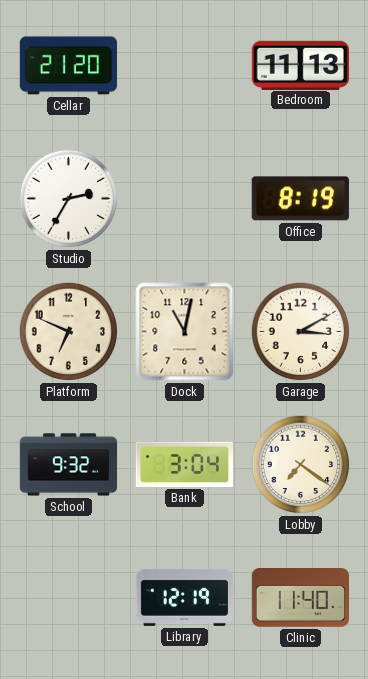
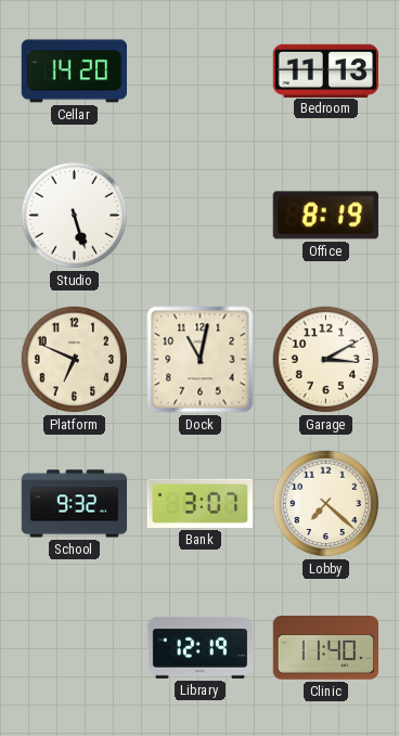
Cellar: 21:20 -> 14:20
Studio: 2:35 -> 5:27
Bank: 3:04 -> 3:07
Lobby: 7:21 -> 7:22
